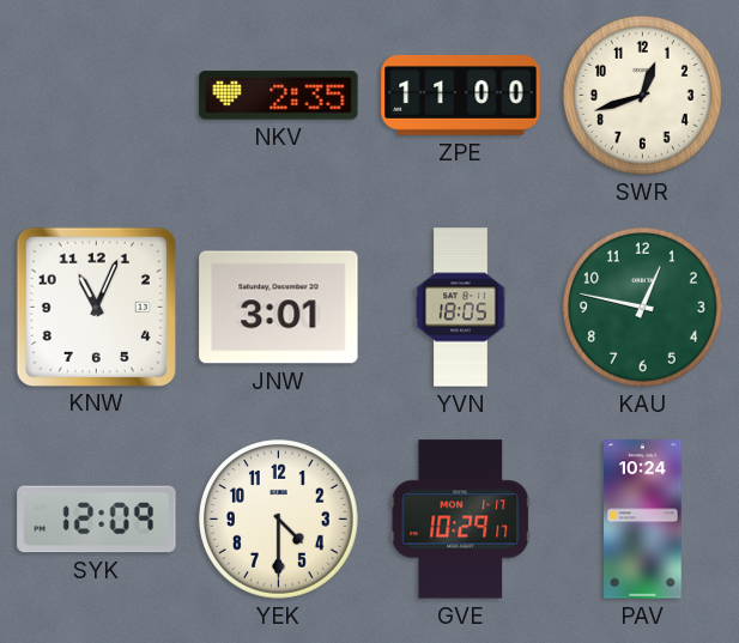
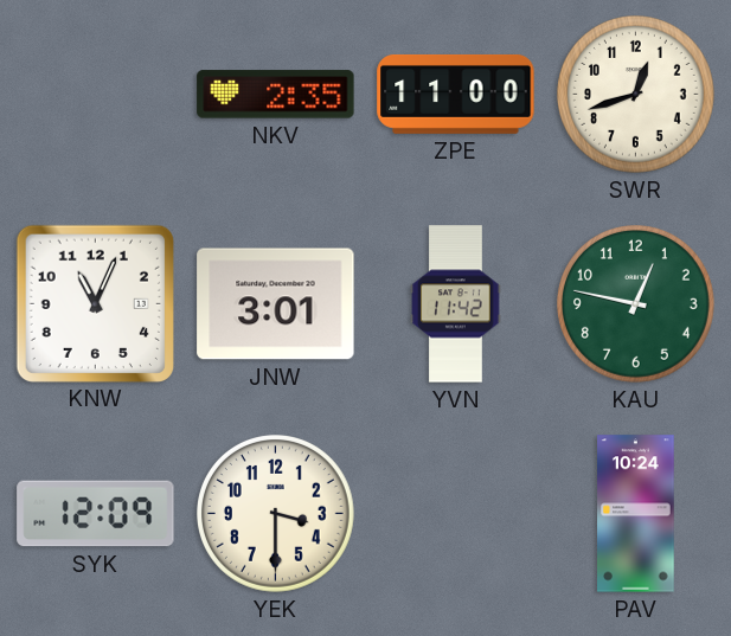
YVN: 18:05 -> 11:42
YEK: 4:30 -> 3:30
GVE: 10:29 -> none
